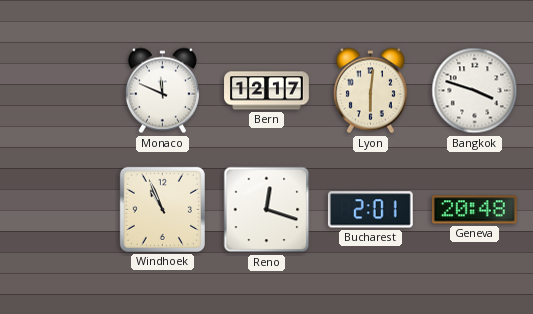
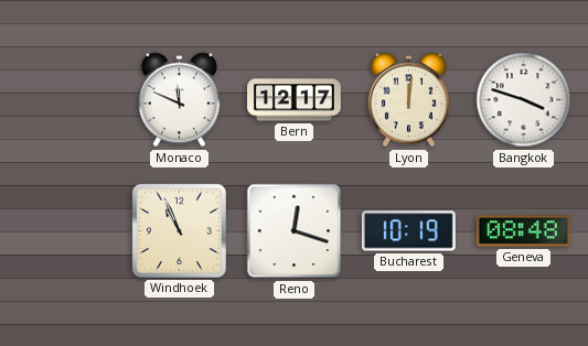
Lyon: 6:01 -> 12:01
Bucharest: 2:01 -> 10:19
Geneva: 20:48 -> 08:48
